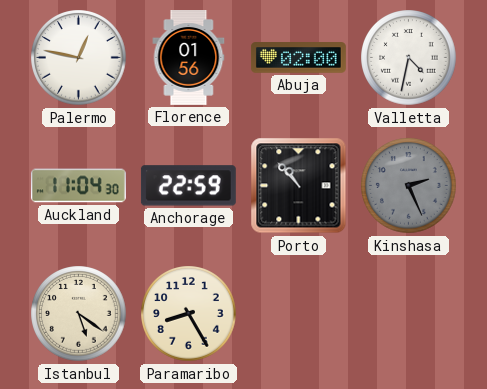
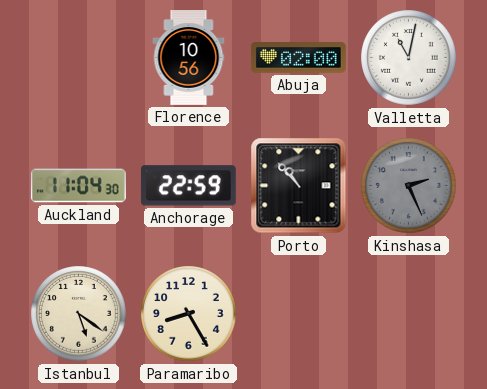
Palermo: 12:47 -> none
Florence: 01:56 -> 10:56
Valletta: 4:32 -> 11:02
